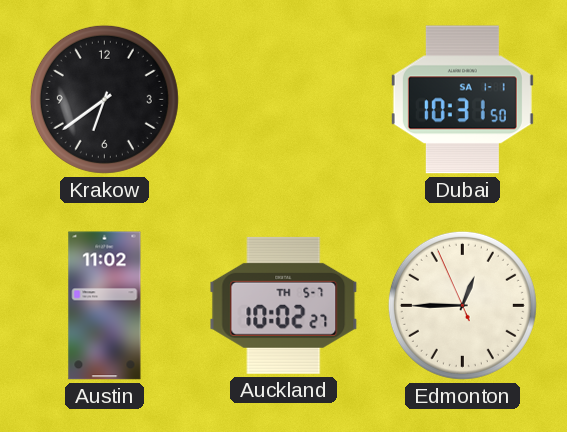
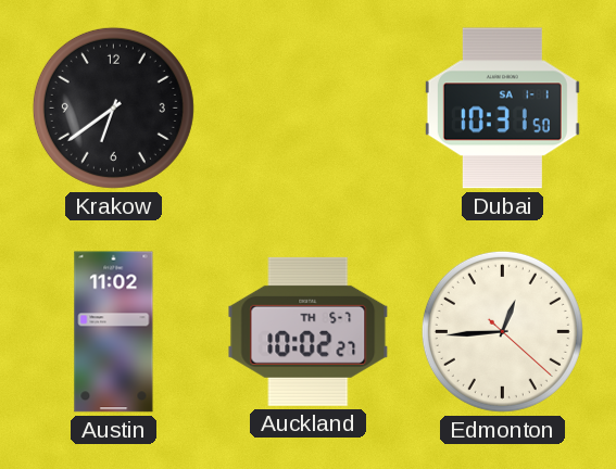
Edmonton: 12:44:56 -> 12:44:22
